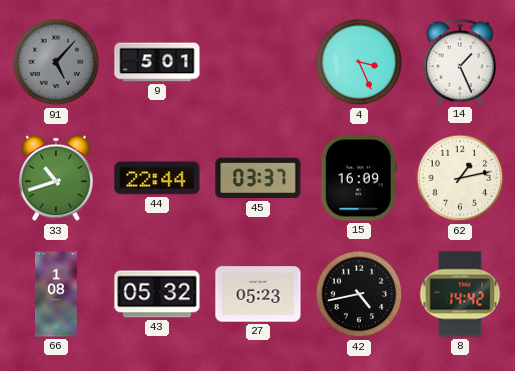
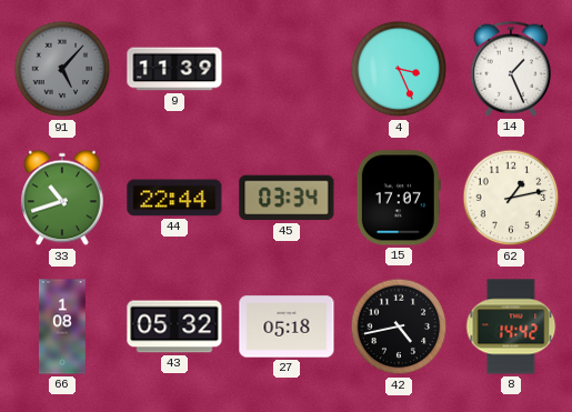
9: 5:01 -> 11:39
45: 03:37 -> 03:34
15: 16:09 -> 17:07
27: 05:23 -> 05:18
